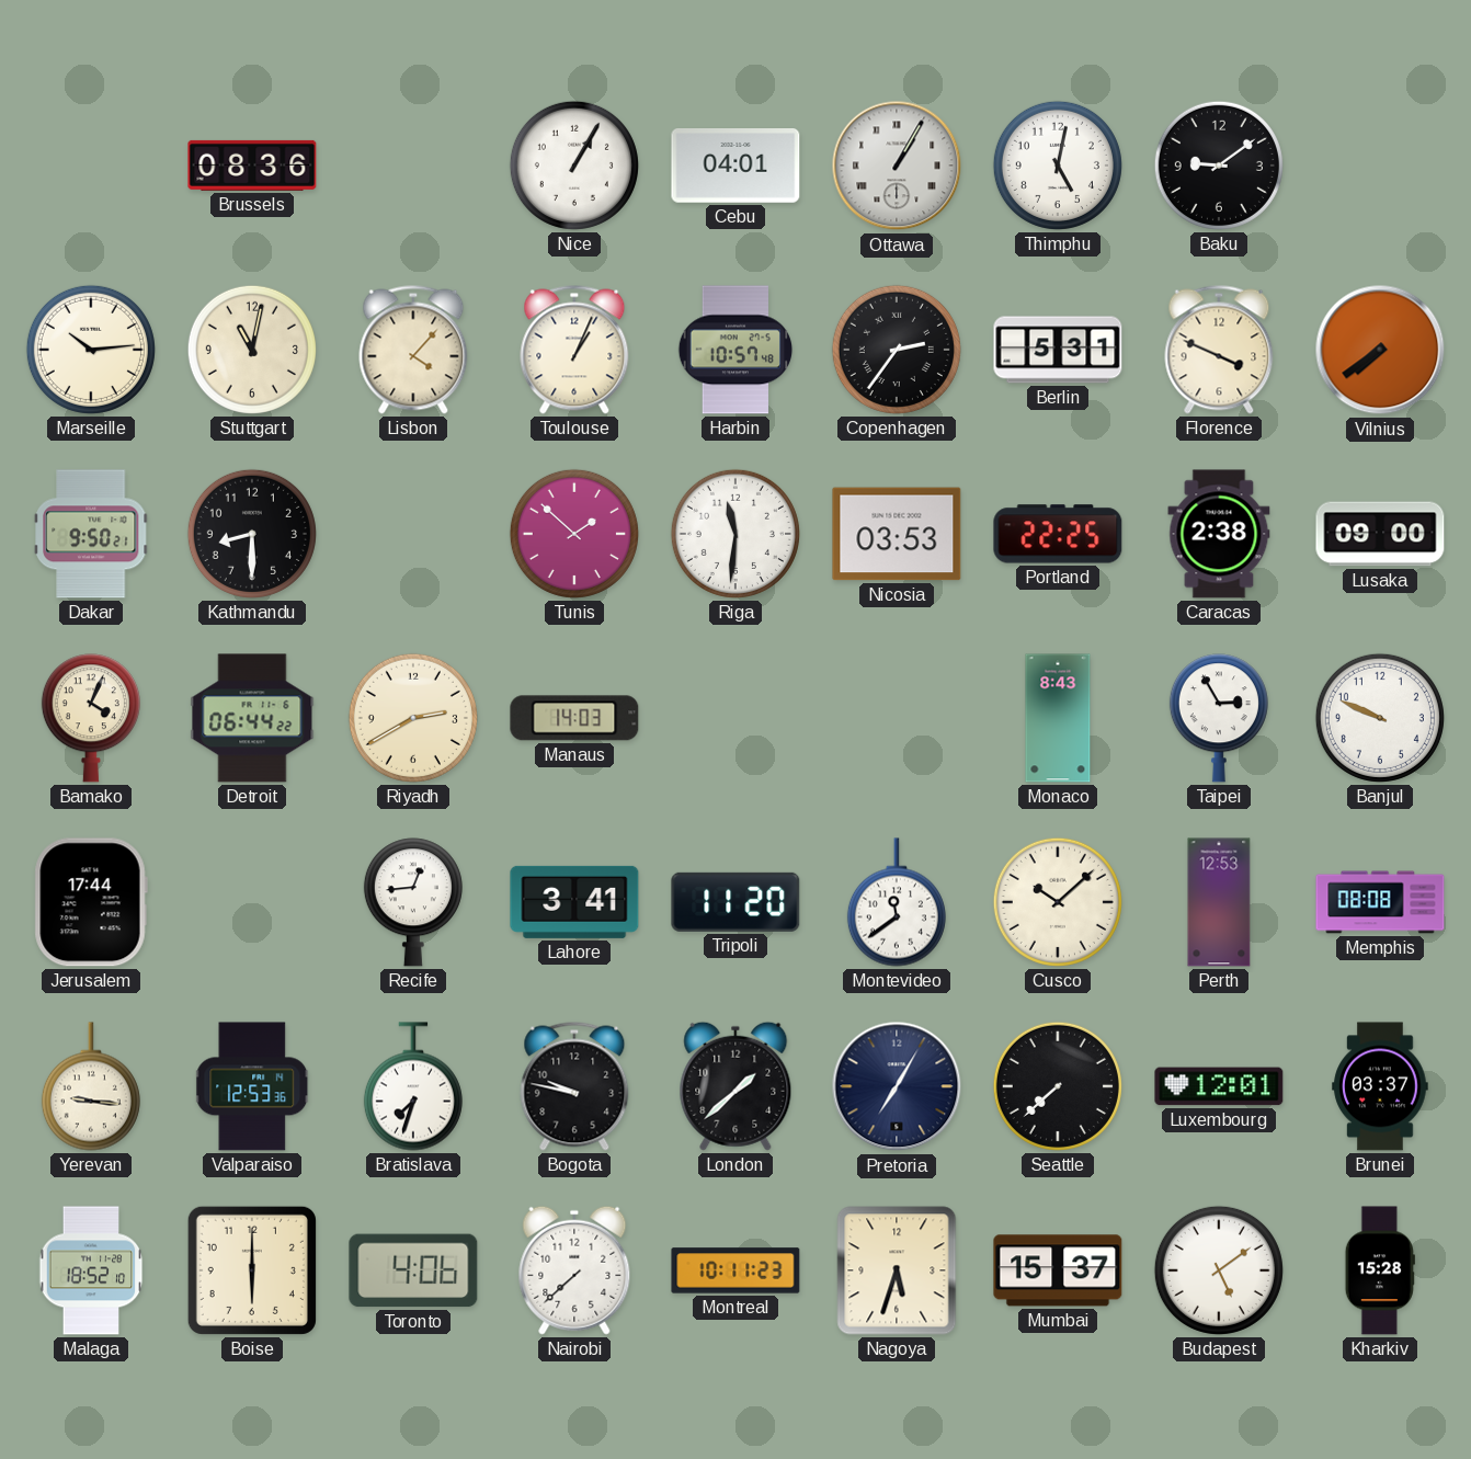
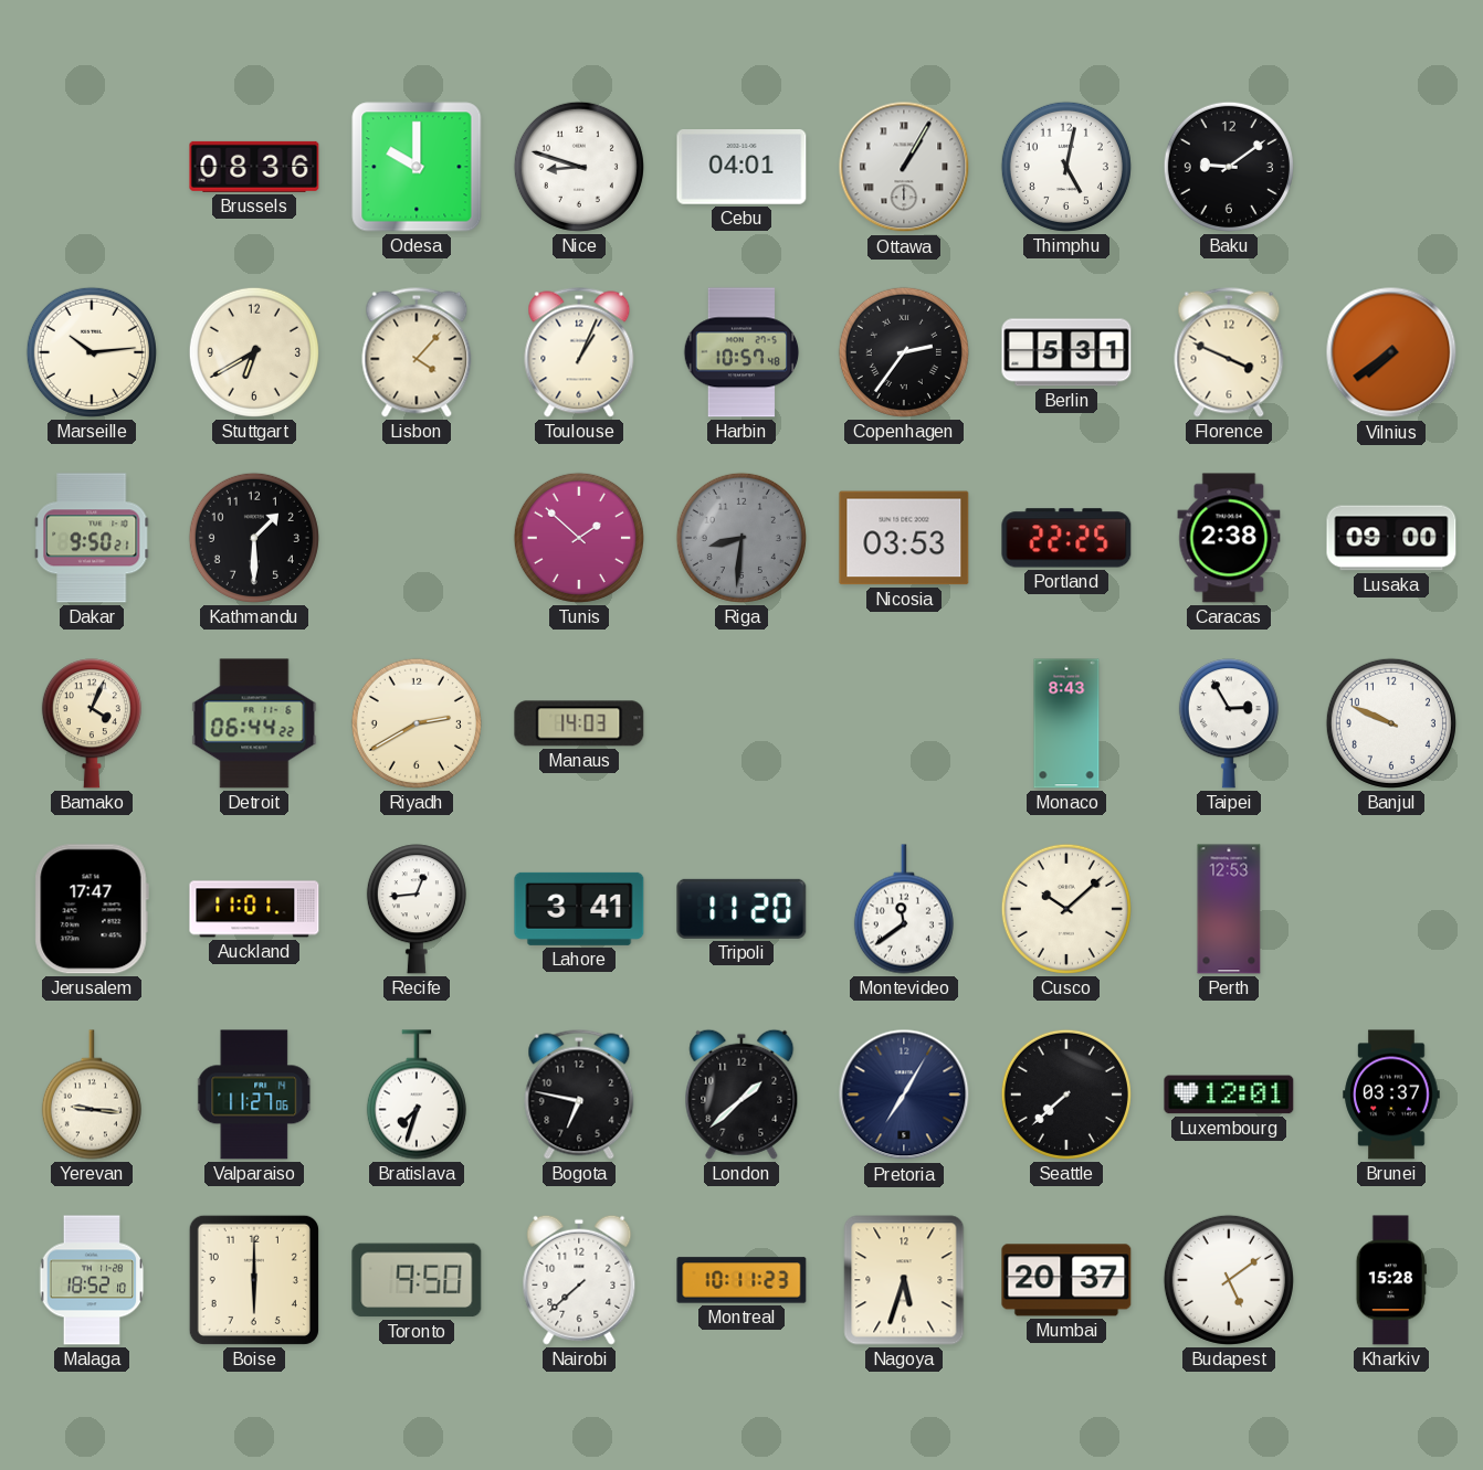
Odesa: none -> 10:00
Nice: 1:05 -> 8:48
Stuttgart: 11:02 -> 6:40
Kathmandu: 8:30 -> 1:30
Riga: 11:31 -> 8:31
Riga dial: white -> grey
Jerusalem: 17:44 -> 17:47
Auckland: none -> 11:01
Memphis: 08:08 -> none
Valparaiso: 12:53 -> 11:27
Bogota: 9:47 -> 6:47
Toronto: 4:06 -> 9:50
Mumbai: 15:37 -> 20:37
